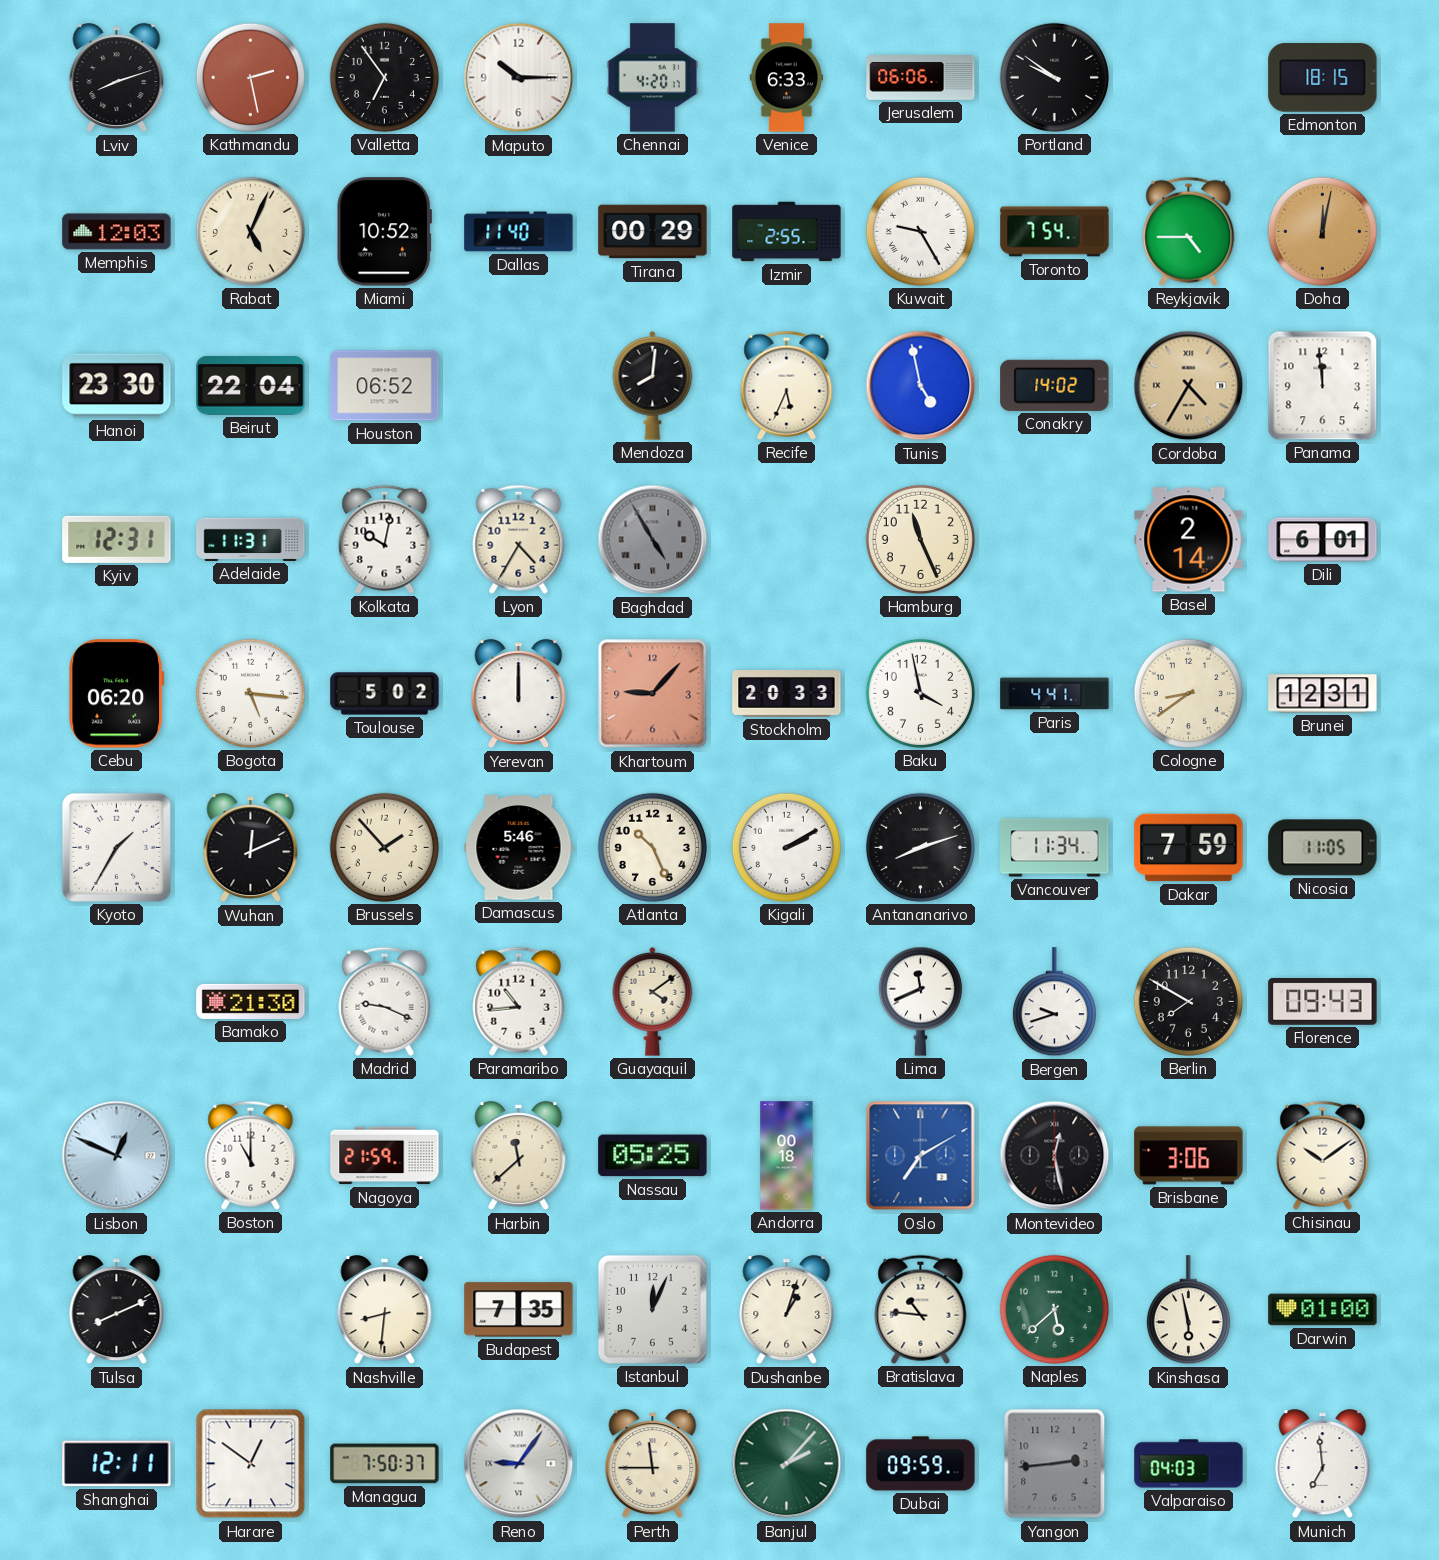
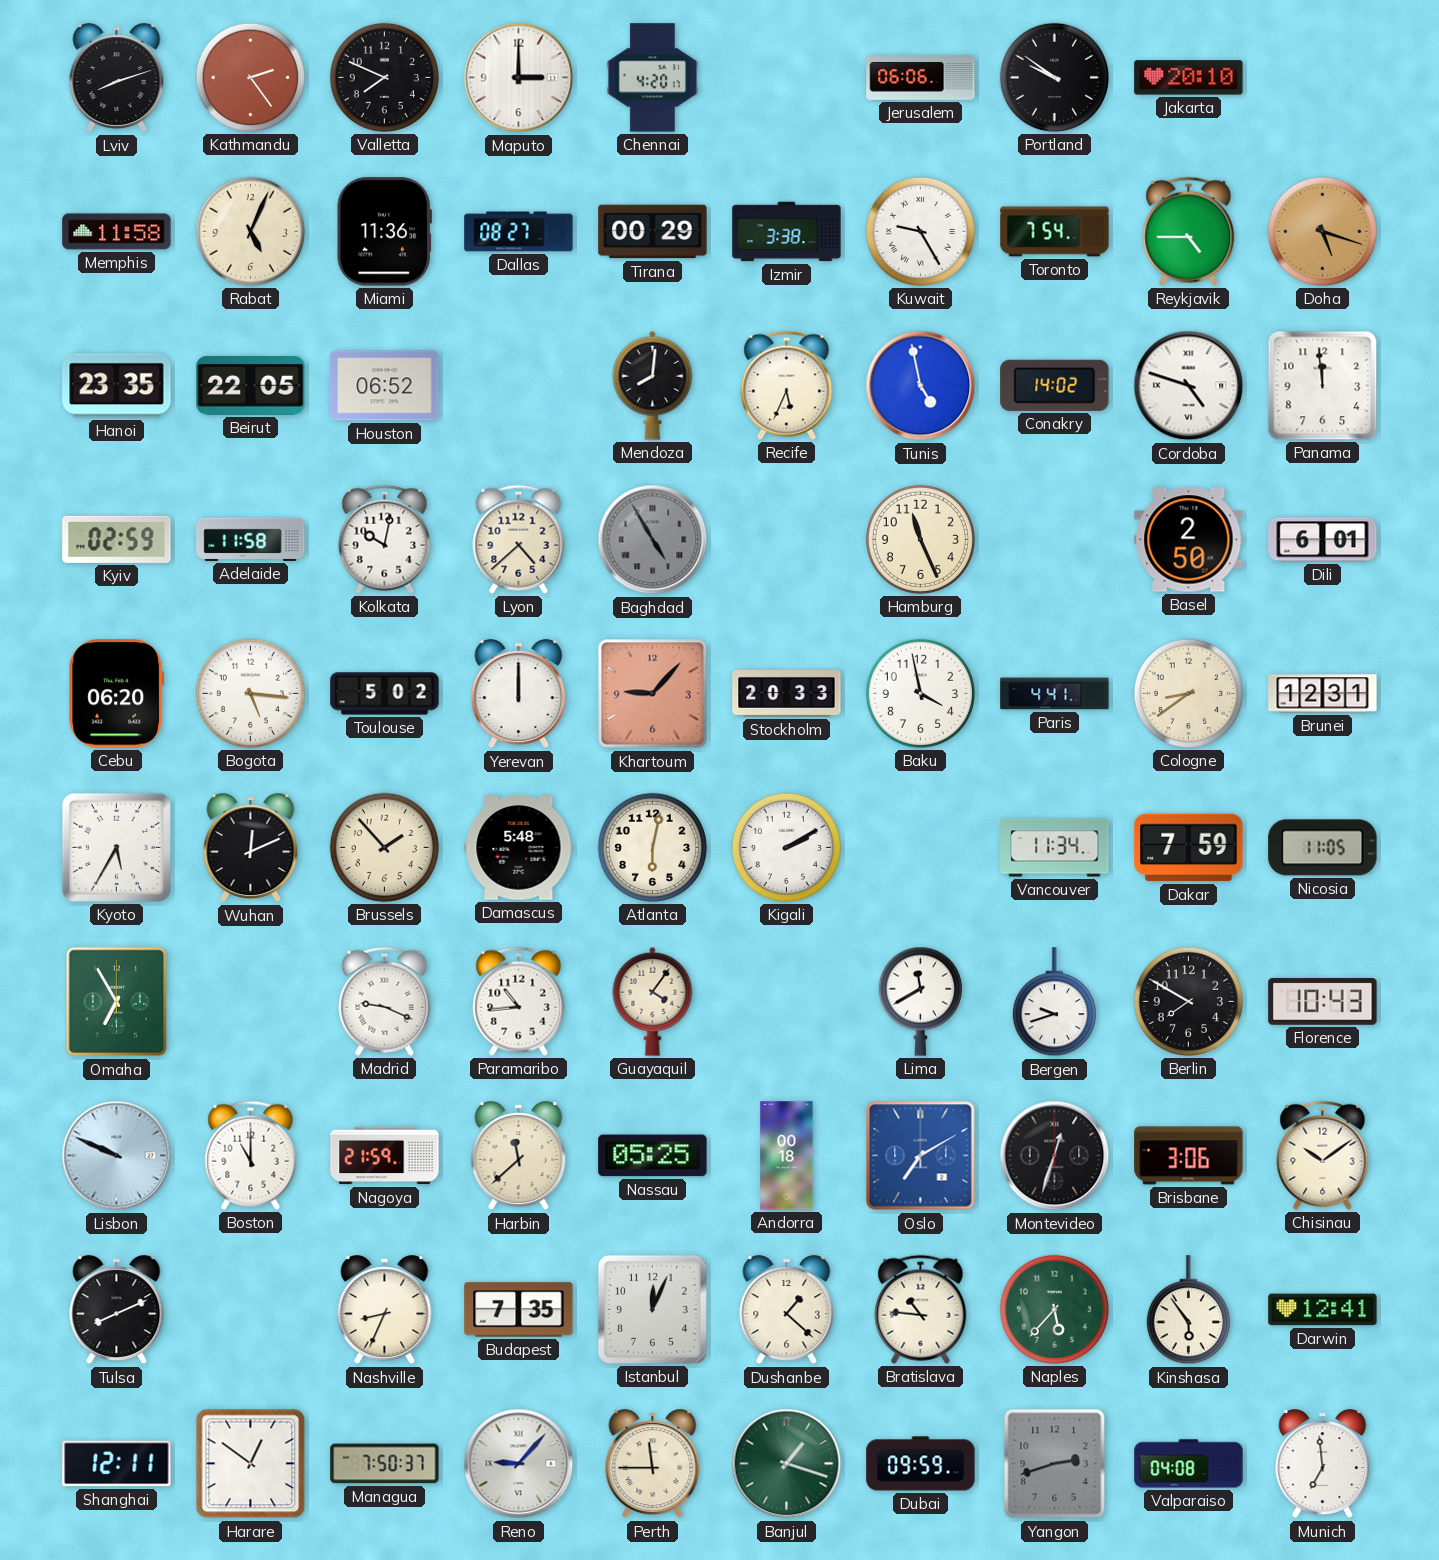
Kathmandu: 2:28 -> 2:24
Valletta: 6:54 -> 7:49
Maputo: 10:15 -> 3:00
Venice: 6:33 -> none
Jakarta: none -> 20:10
Edmonton: 18:15 -> none
Memphis: 12:03 -> 11:58
Miami: 10:52 -> 11:36
Dallas: 11:40 -> 08:27
Izmir: 2:55 -> 3:38
Doha: 12:02 -> 5:18
Hanoi: 23:30 -> 23:35
Beirut: 22:04 -> 22:05
Cordoba: 4:35 -> 4:48
Cordoba dial: champagne -> white
Kyiv: 12:31 -> 02:59
Adelaide: 11:31 -> 11:58
Lyon: 4:35 -> 4:38
Basel: 2:14 -> 2:50
Kyoto: 1:35 -> 5:35
Damascus: 5:46 -> 5:48
Atlanta: 10:26 -> 6:02
Antananarivo: 8:12 -> none
Omaha: none -> 6:55
Bamako: 21:30 -> none
Guayaquil: 4:09 -> 4:06
Lima: 11:41 -> 11:40
Florence: 09:43 -> 10:43
Lisbon: 12:49 -> 9:49
Montevideo: 12:28 -> 12:33
Nashville: 8:31 -> 8:34
Dushanbe: 1:03 -> 1:22
Naples: 5:38 -> 5:37
Kinshasa: 5:58 -> 5:54
Darwin: 01:00 -> 12:41
Reno: 9:06 -> 9:07
Banjul: 2:07 -> 1:18
Yangon: 2:44 -> 2:42
Valparaiso: 04:03 -> 04:08
